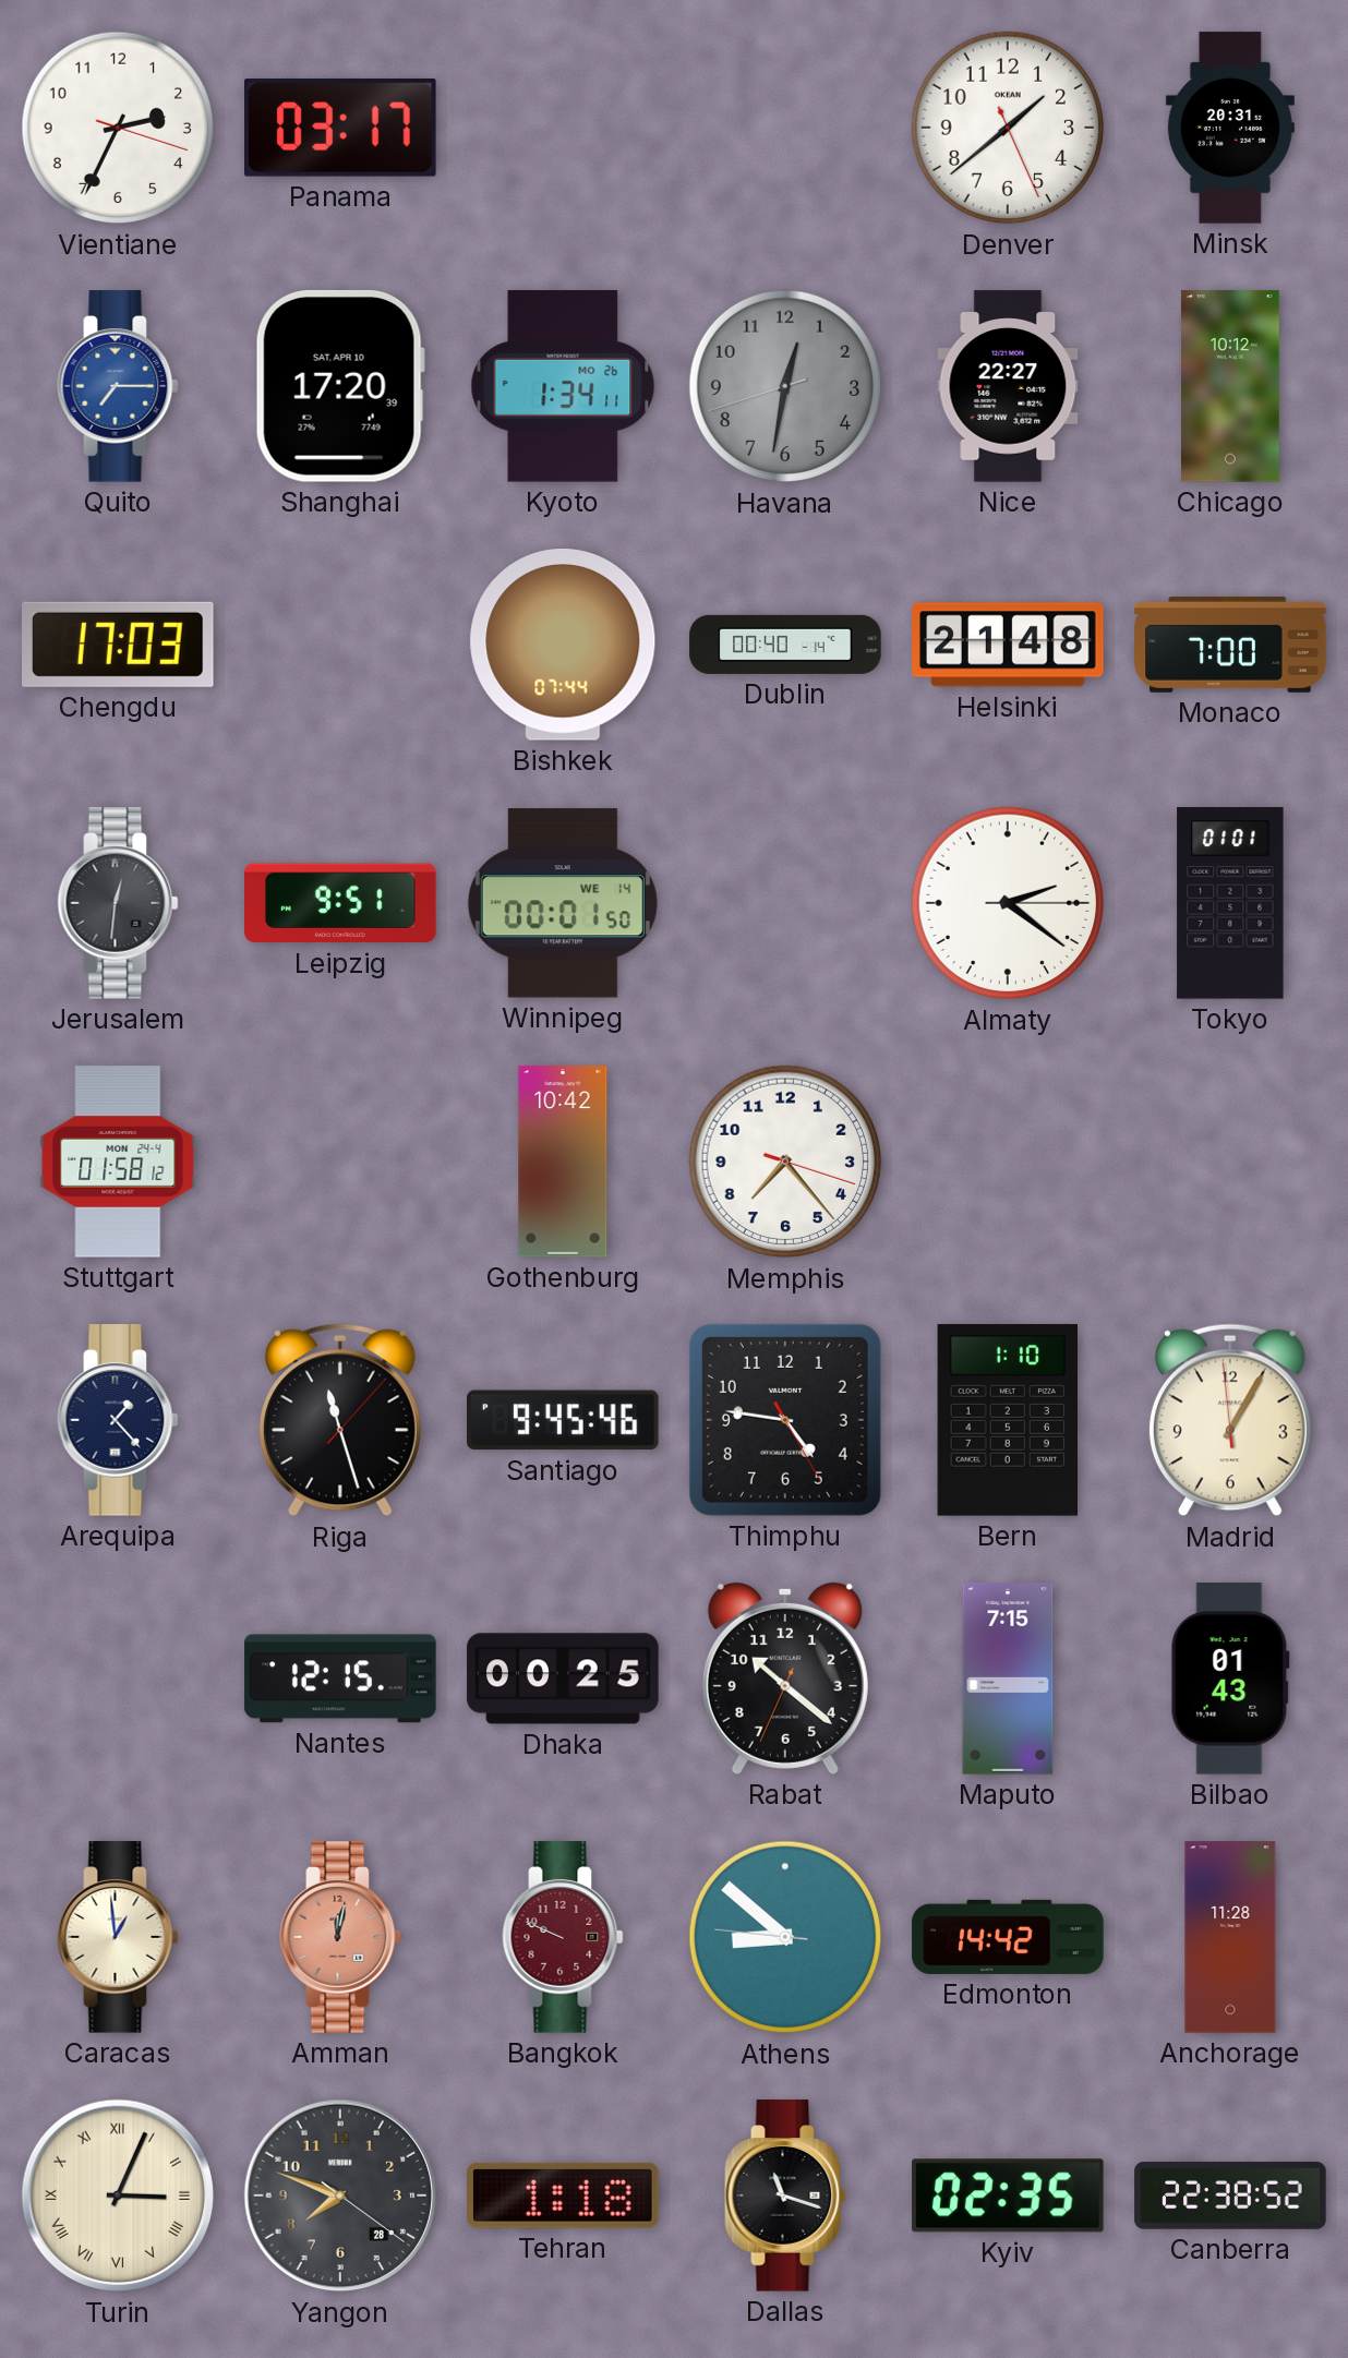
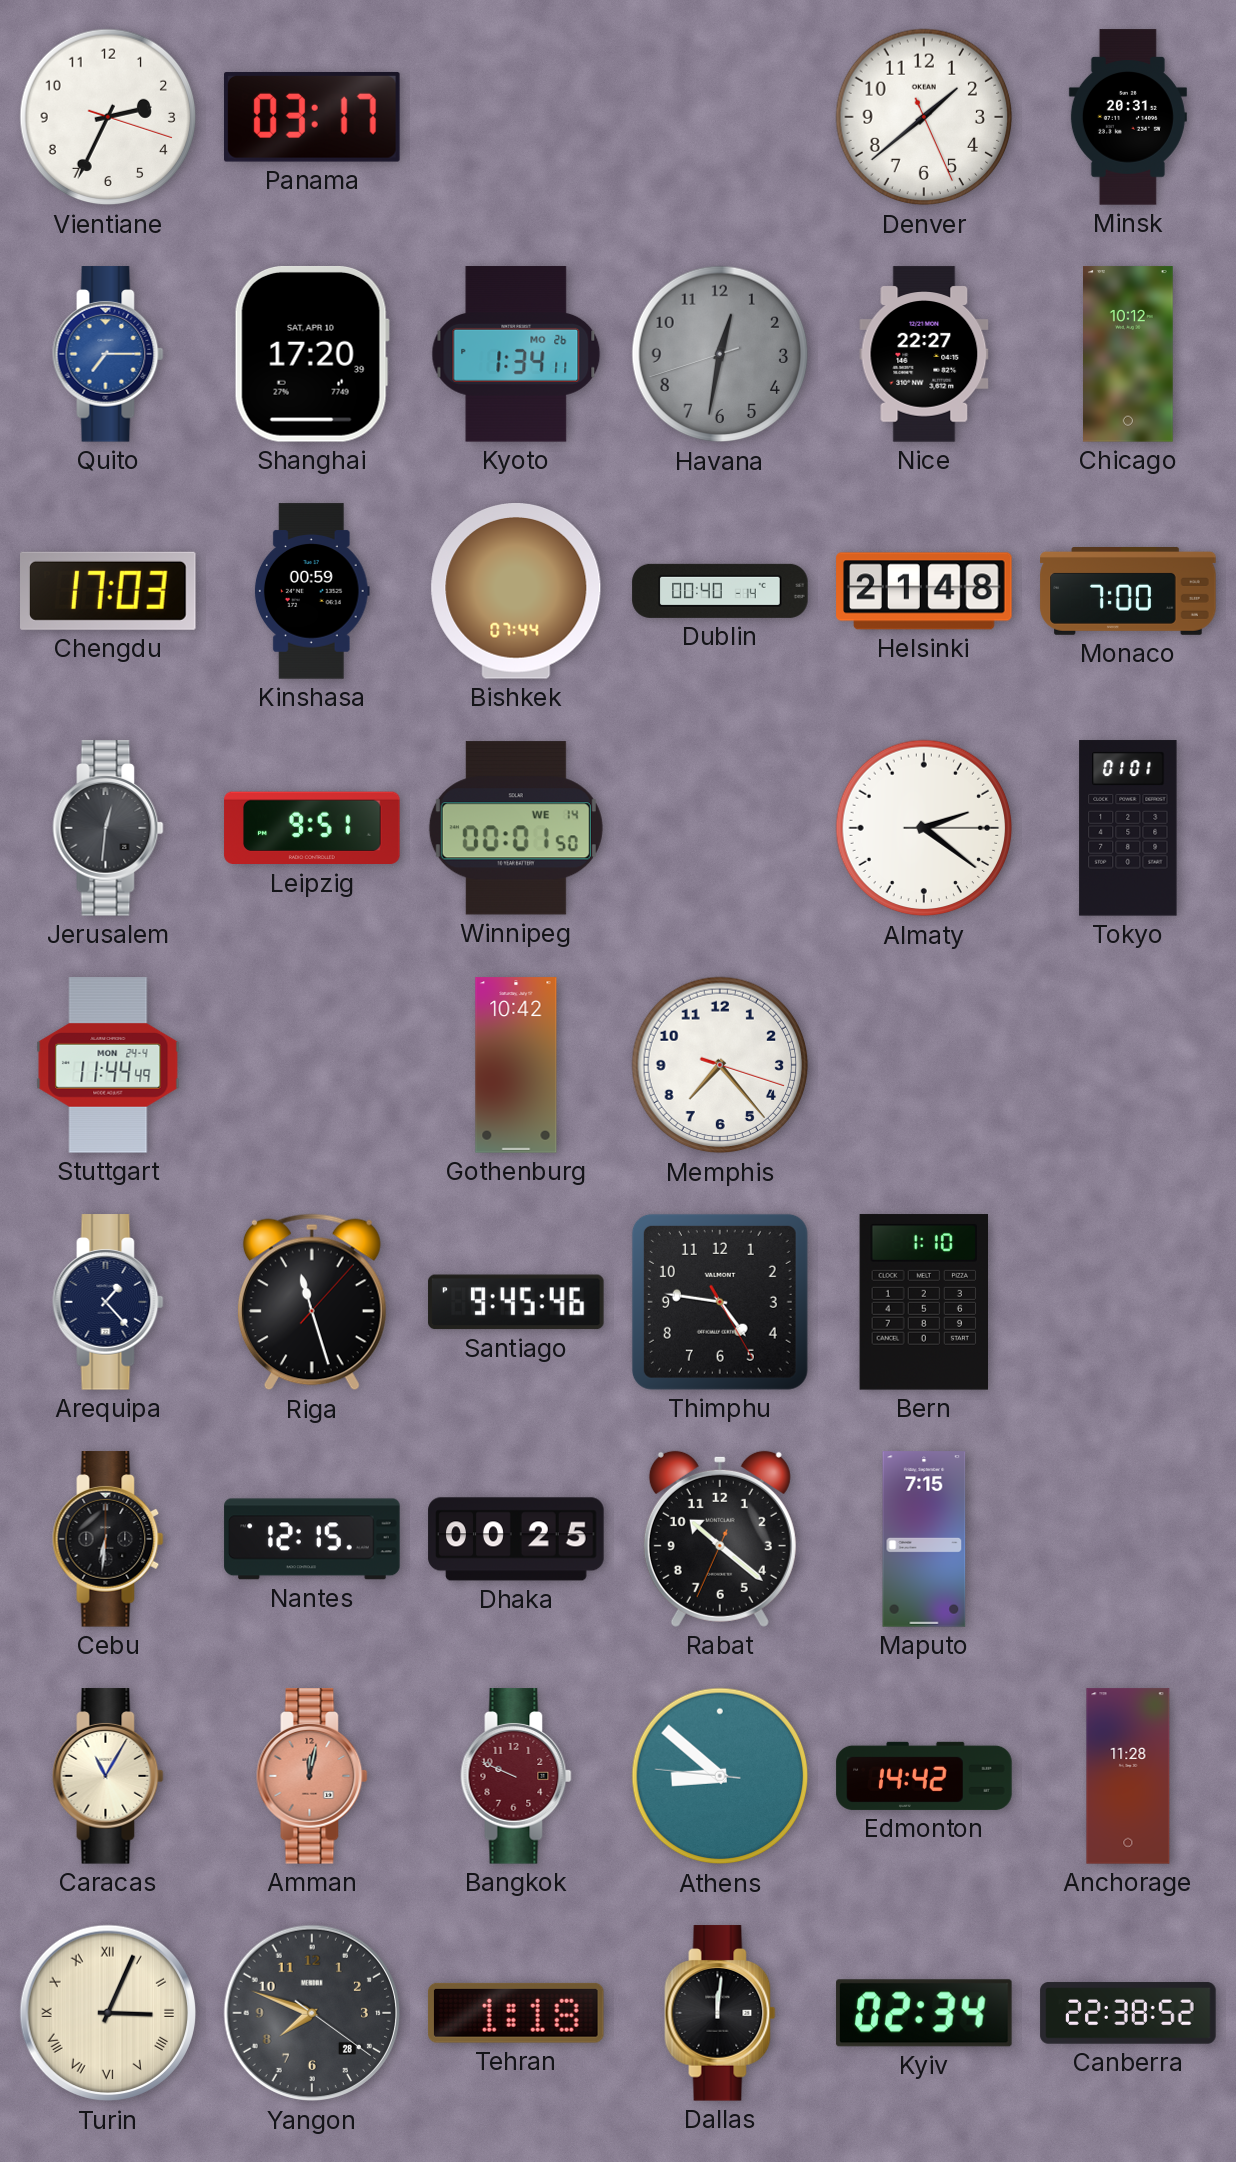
Kinshasa: none -> 00:59
Stuttgart: 01:58 -> 11:44
Madrid: 1:04 -> none
Cebu: none -> 6:31
Bilbao: 01:43 -> none
Caracas: 12:59 -> 11:05
Dallas: 11:18 -> 12:01
Kyiv: 02:35 -> 02:34
